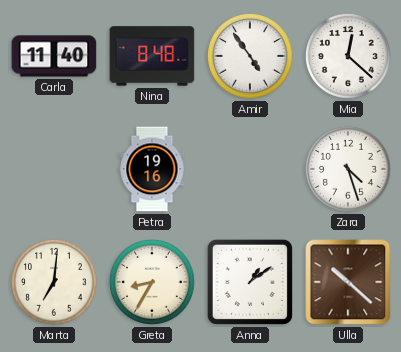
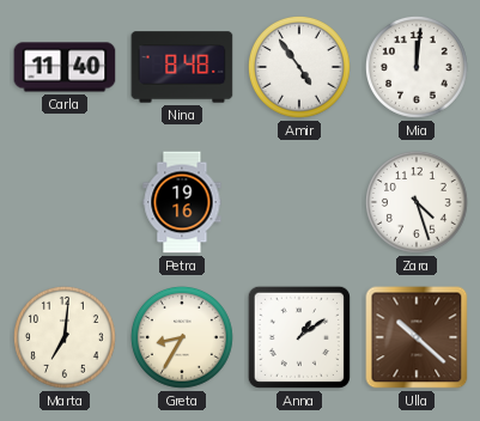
Mia: 12:22 -> 12:01
